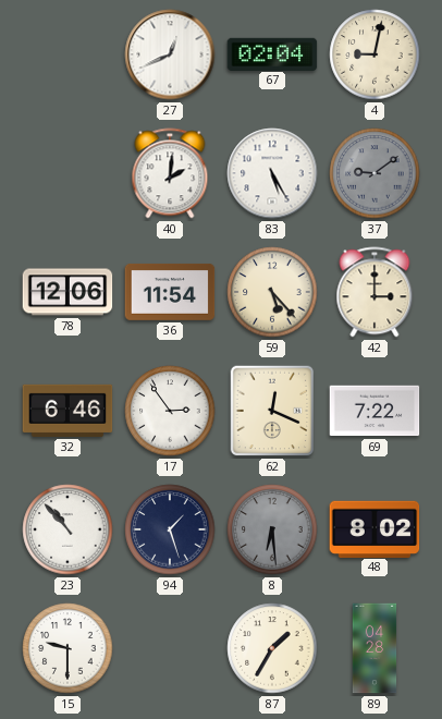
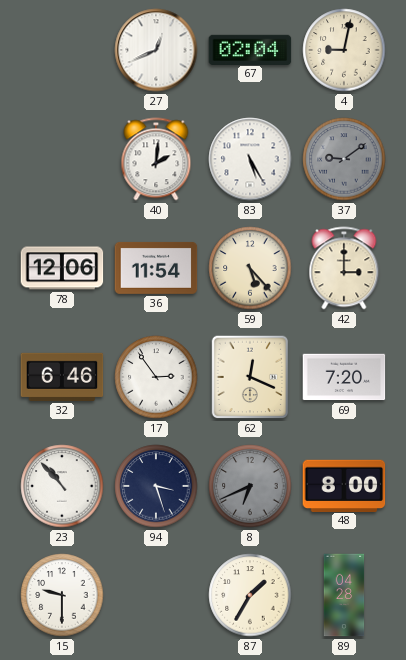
69: 7:22 -> 7:20
94: 1:27 -> 3:27
8: 6:29 -> 6:41
48: 8:02 -> 8:00
